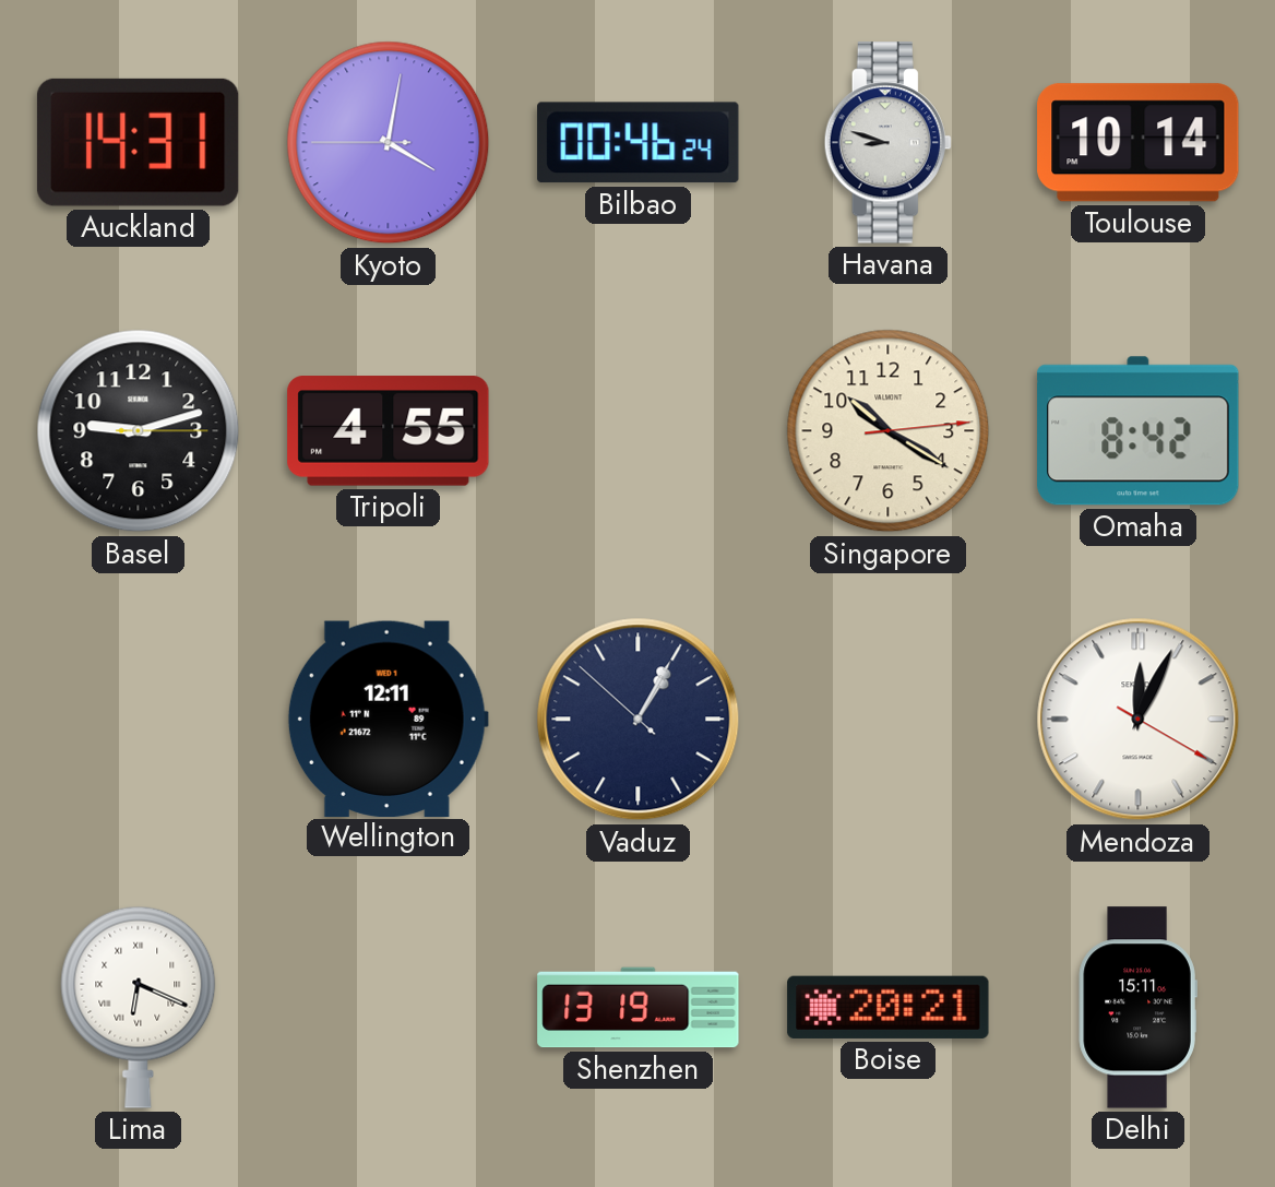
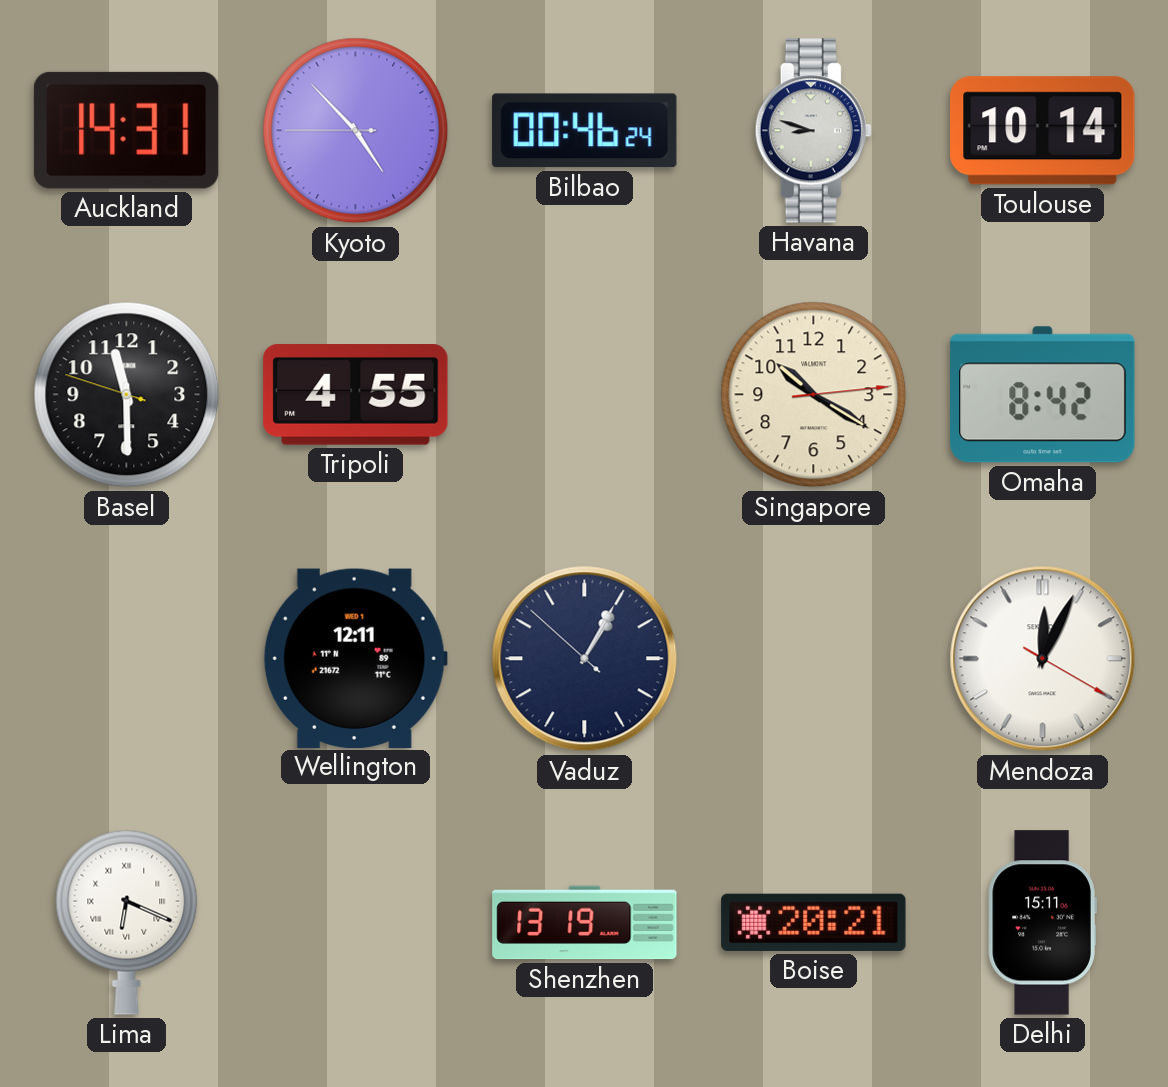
Kyoto: 4:01 -> 4:52
Basel: 9:12 -> 11:29
